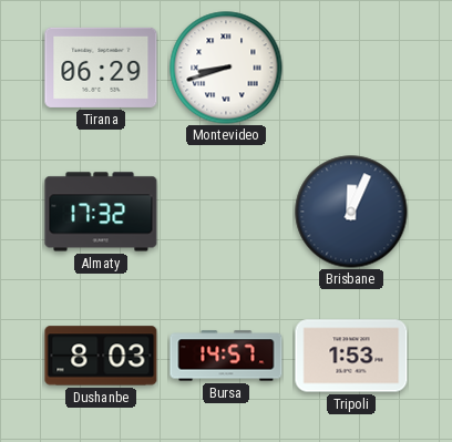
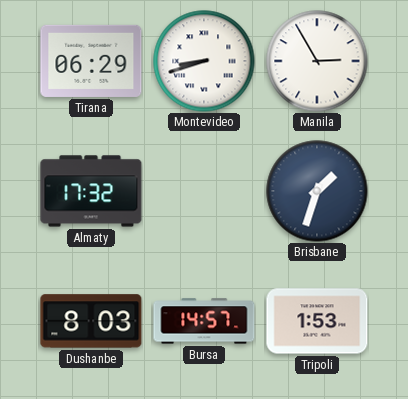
Manila: none -> 2:55
Brisbane: 12:04 -> 1:33
